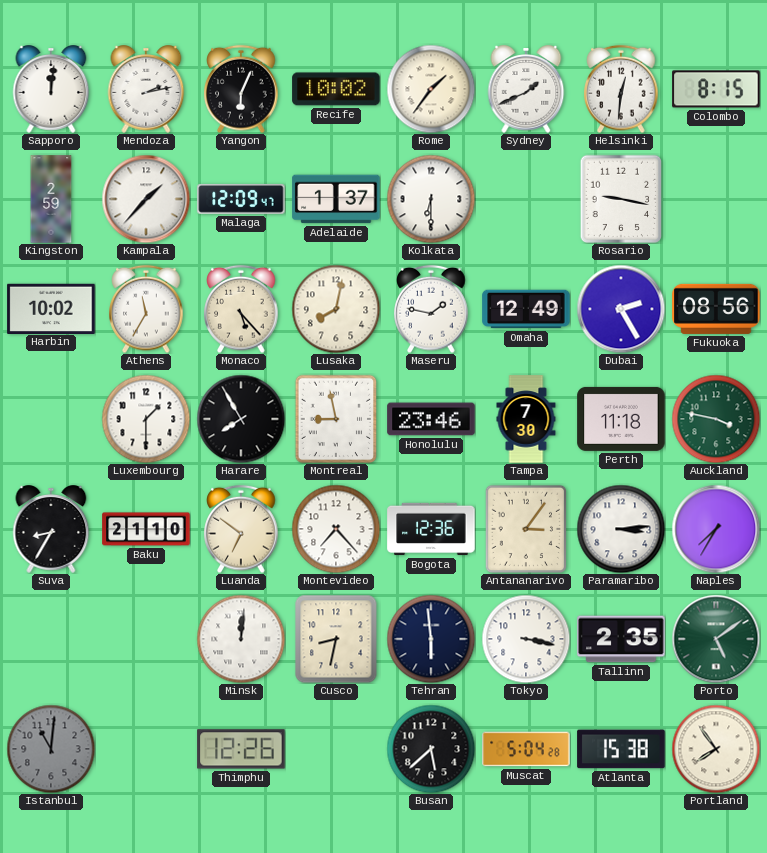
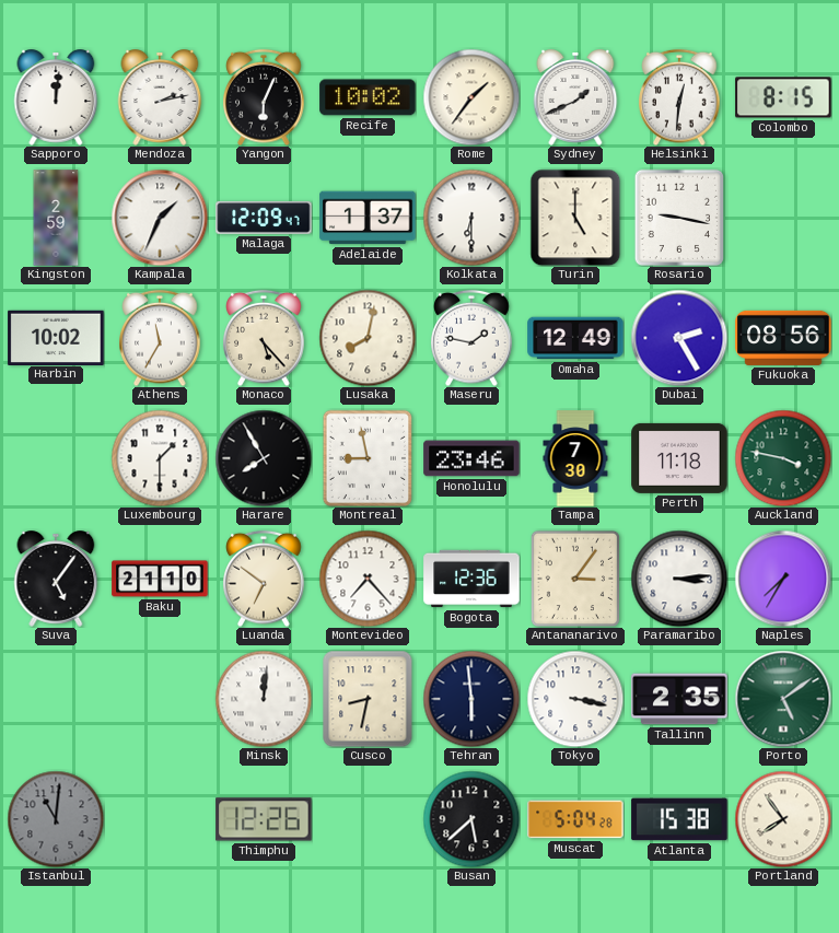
Kampala: 1:37 -> 1:34
Turin: none -> 5:00
Suva: 8:35 -> 5:06
